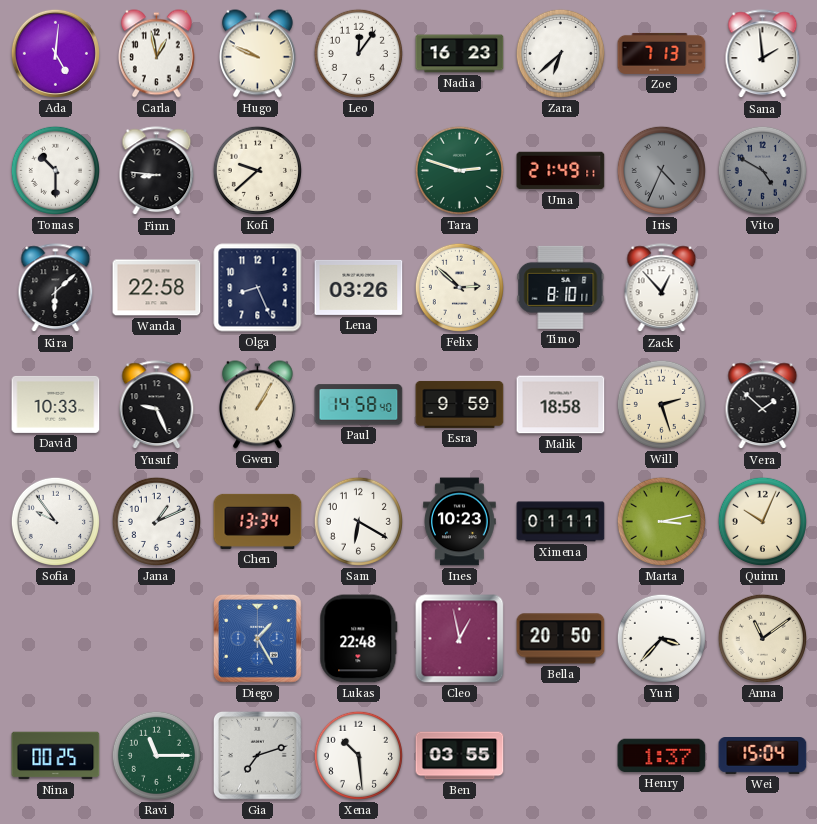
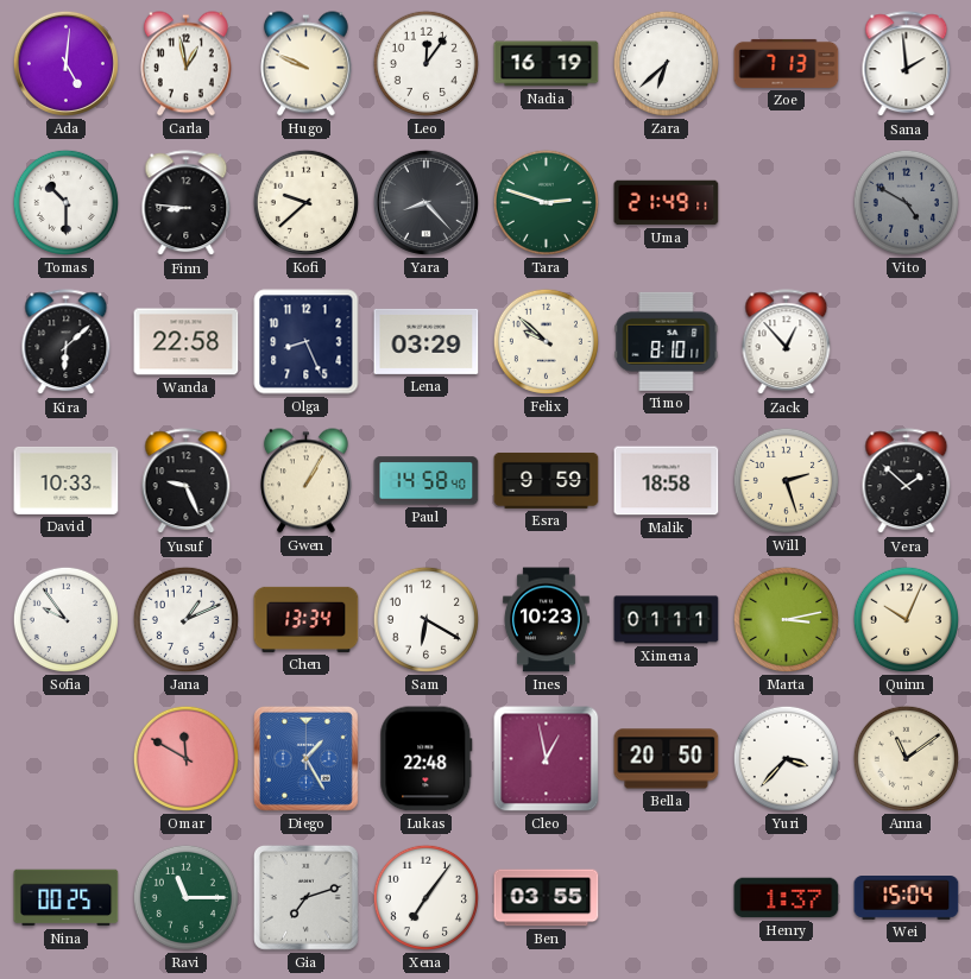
Nadia: 16:23 -> 16:19
Yara: none -> 8:23
Iris: 4:34 -> none
Lena: 03:26 -> 03:29
Felix: 2:52 -> 9:52
Omar: none -> 11:50
Xena: 10:29 -> 7:06
